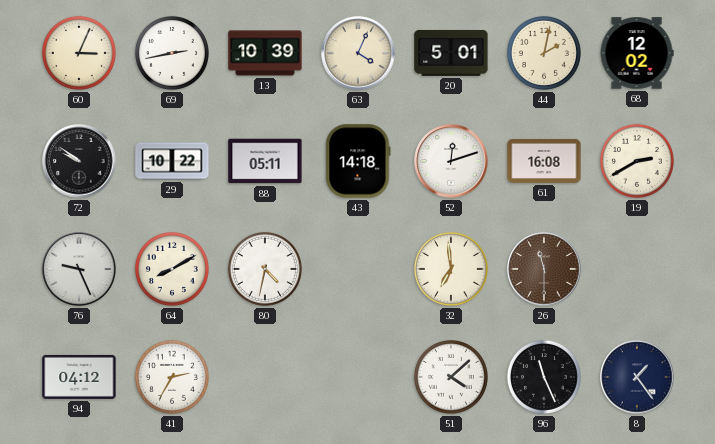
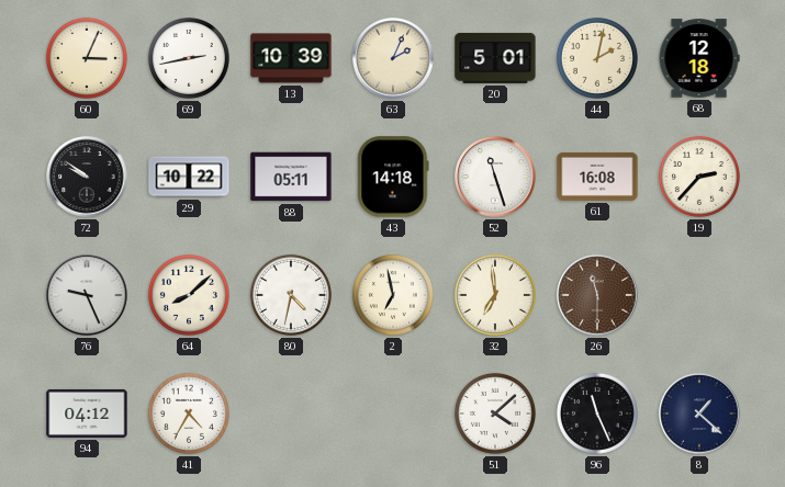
63: 4:04 -> 2:04
68: 12:02 -> 12:18
52: 12:12 -> 11:27
19: 2:40 -> 2:37
64: 8:10 -> 8:08
2: none -> 6:58
41: 2:35 -> 4:35
8: 1:24 -> 1:22
